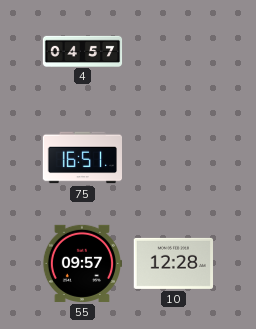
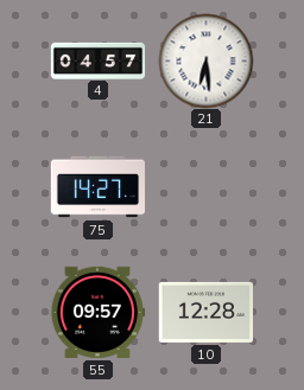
21: none -> 6:29
75: 16:51 -> 14:27
